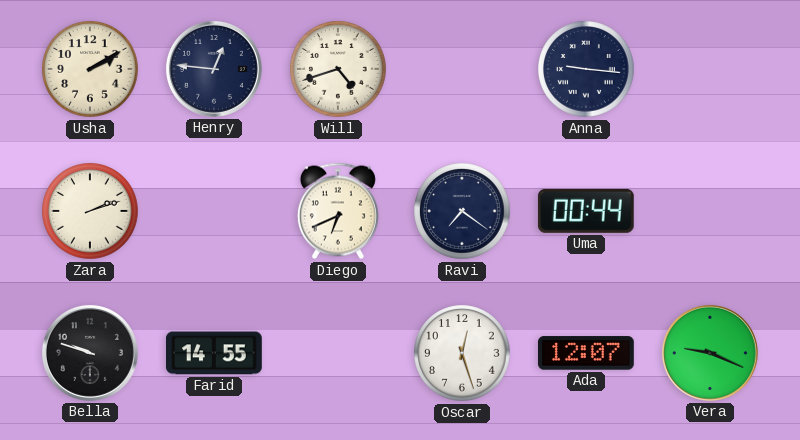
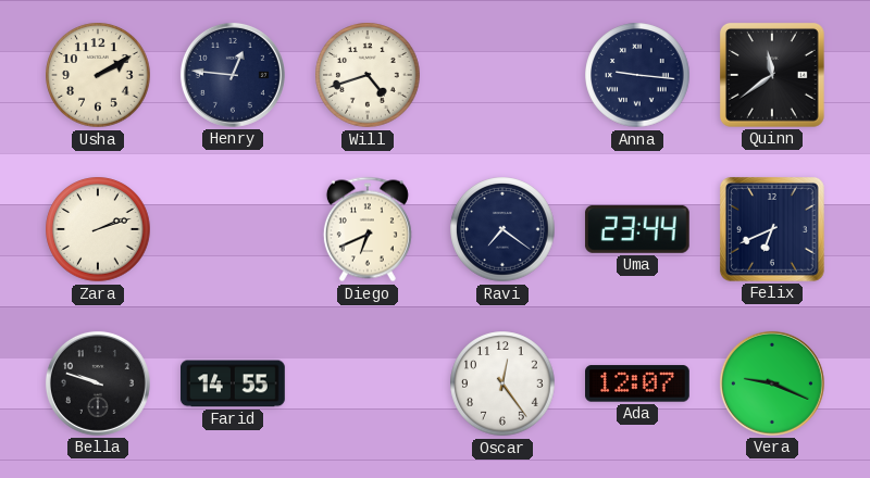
Quinn: none -> 11:39
Uma: 00:44 -> 23:44
Felix: none -> 6:41
Oscar: 12:27 -> 12:24
